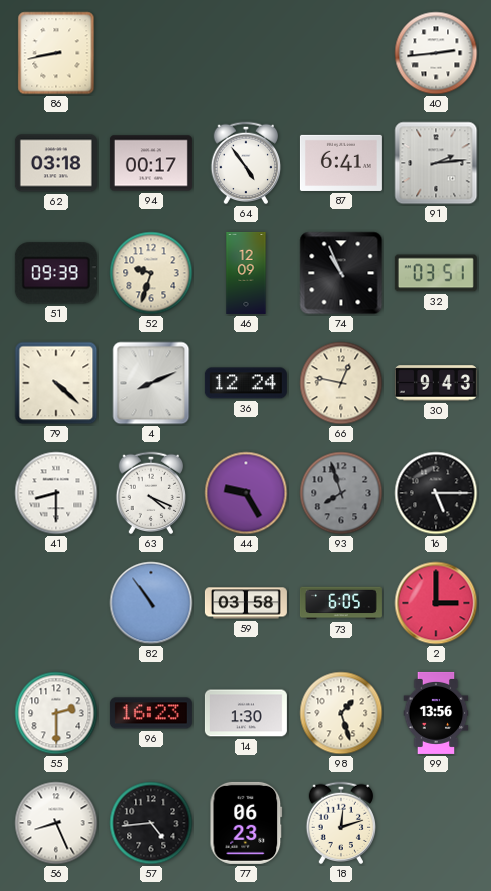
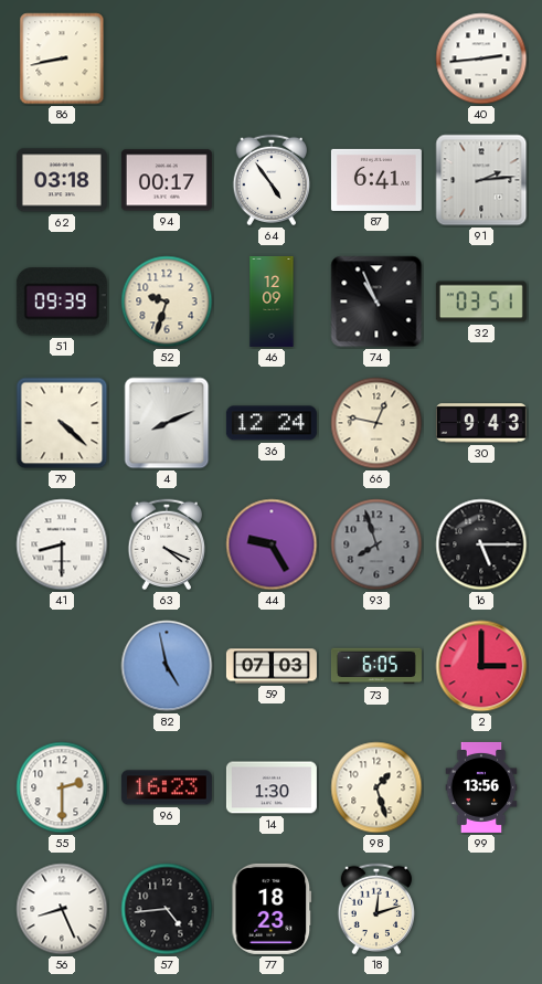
82: 10:54 -> 4:58
59: 03:58 -> 07:03
77: 06:23 -> 18:23
